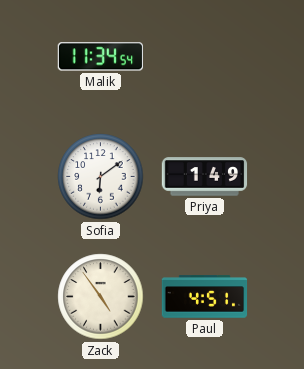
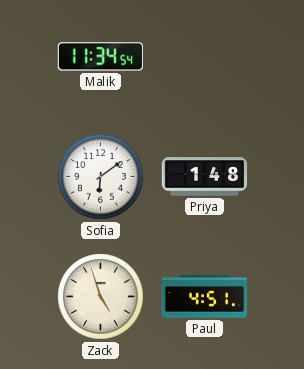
Priya: 1:49 -> 1:48
Zack: 4:54 -> 4:57
